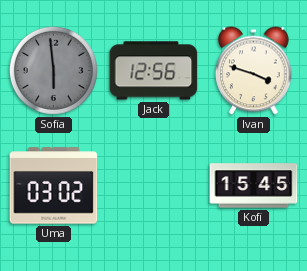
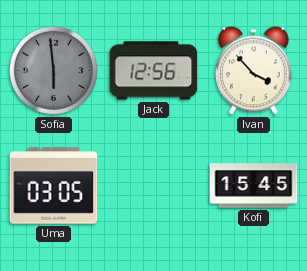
Ivan: 3:48 -> 3:53
Uma: 03:02 -> 03:05
